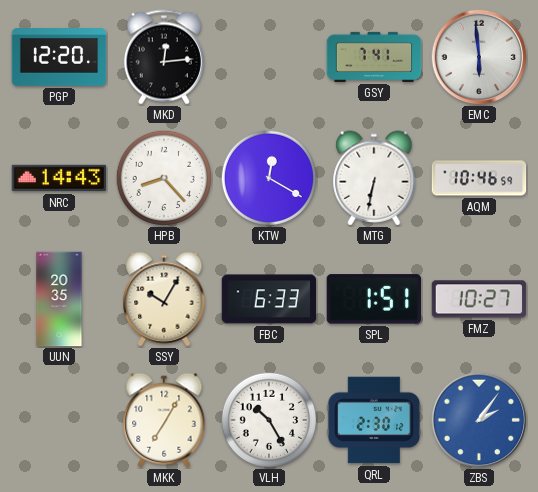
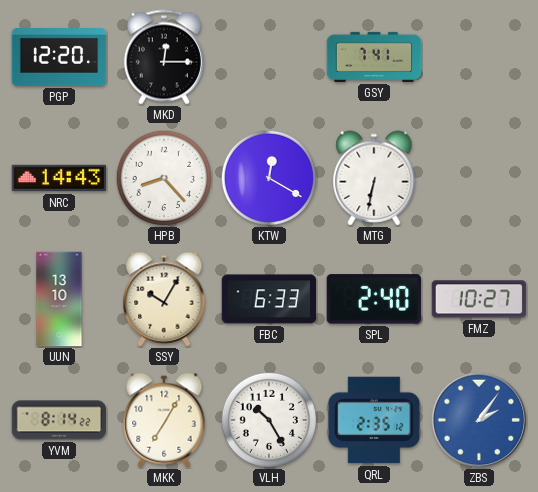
MKD: 12:14 -> 12:15
EMC: 5:59 -> none
AQM: 10:46 -> none
UUN: 20:35 -> 13:10
SPL: 1:51 -> 2:40
YVM: none -> 8:14
QRL: 2:30 -> 2:35
